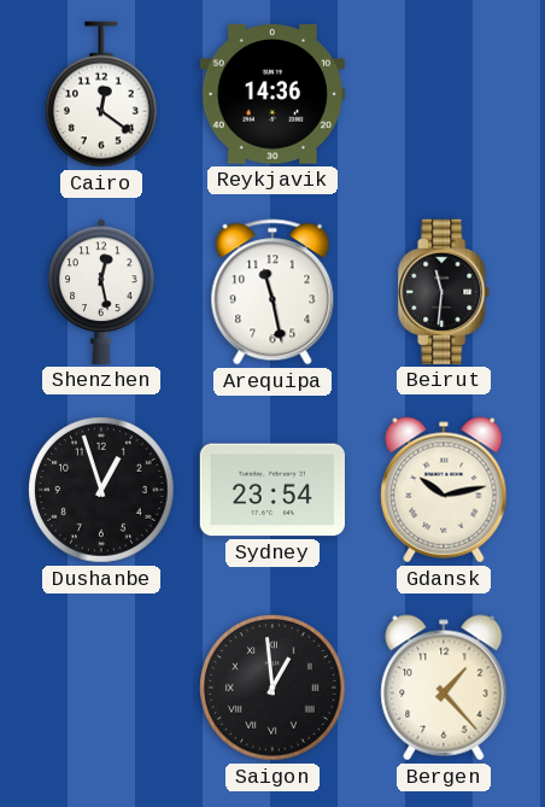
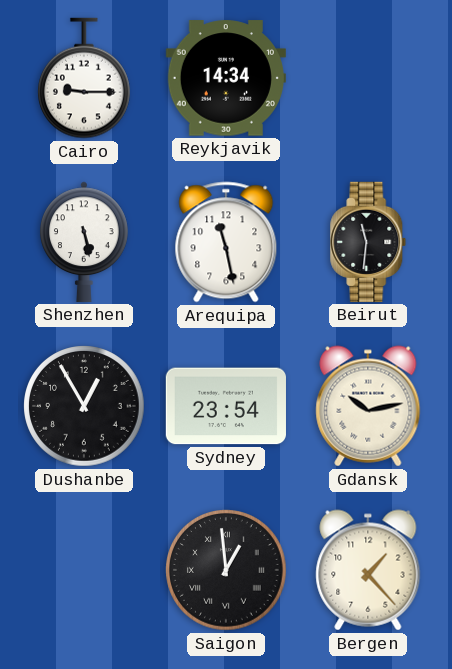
Cairo: 12:21 -> 9:15
Reykjavik: 14:36 -> 14:34
Shenzhen: 12:28 -> 5:28
Dushanbe: 12:57 -> 12:55
